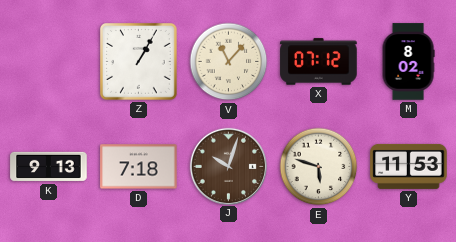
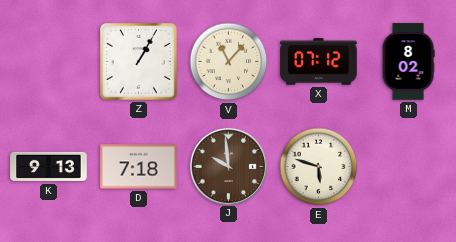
J: 10:03 -> 9:59
Y: 11:53 -> none
